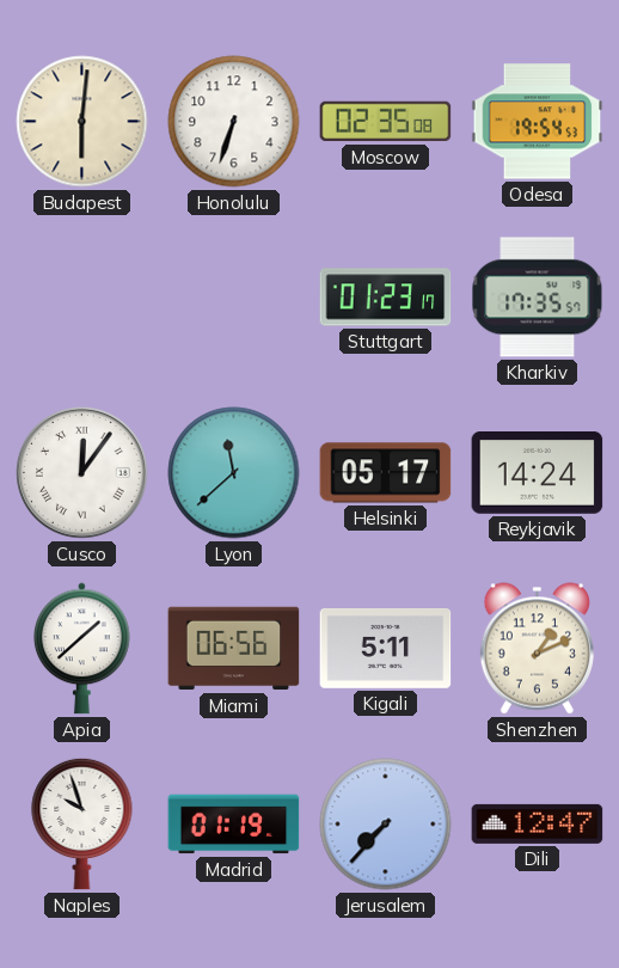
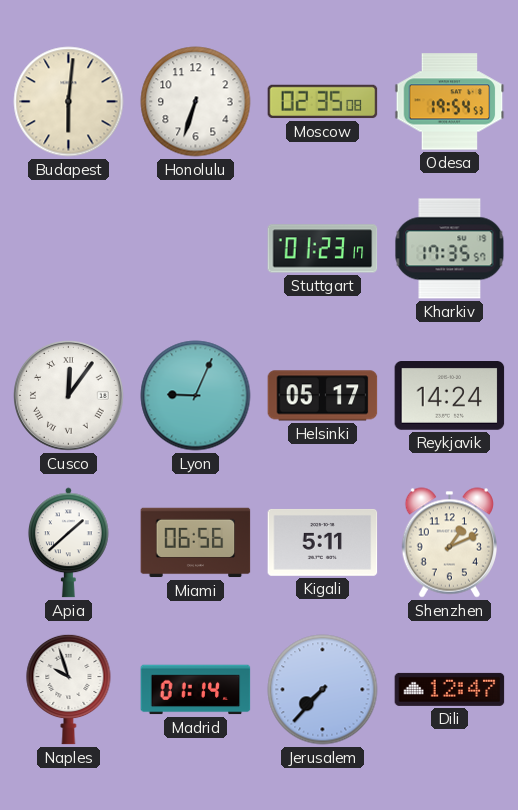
Lyon: 11:38 -> 9:04
Madrid: 01:19 -> 01:14
